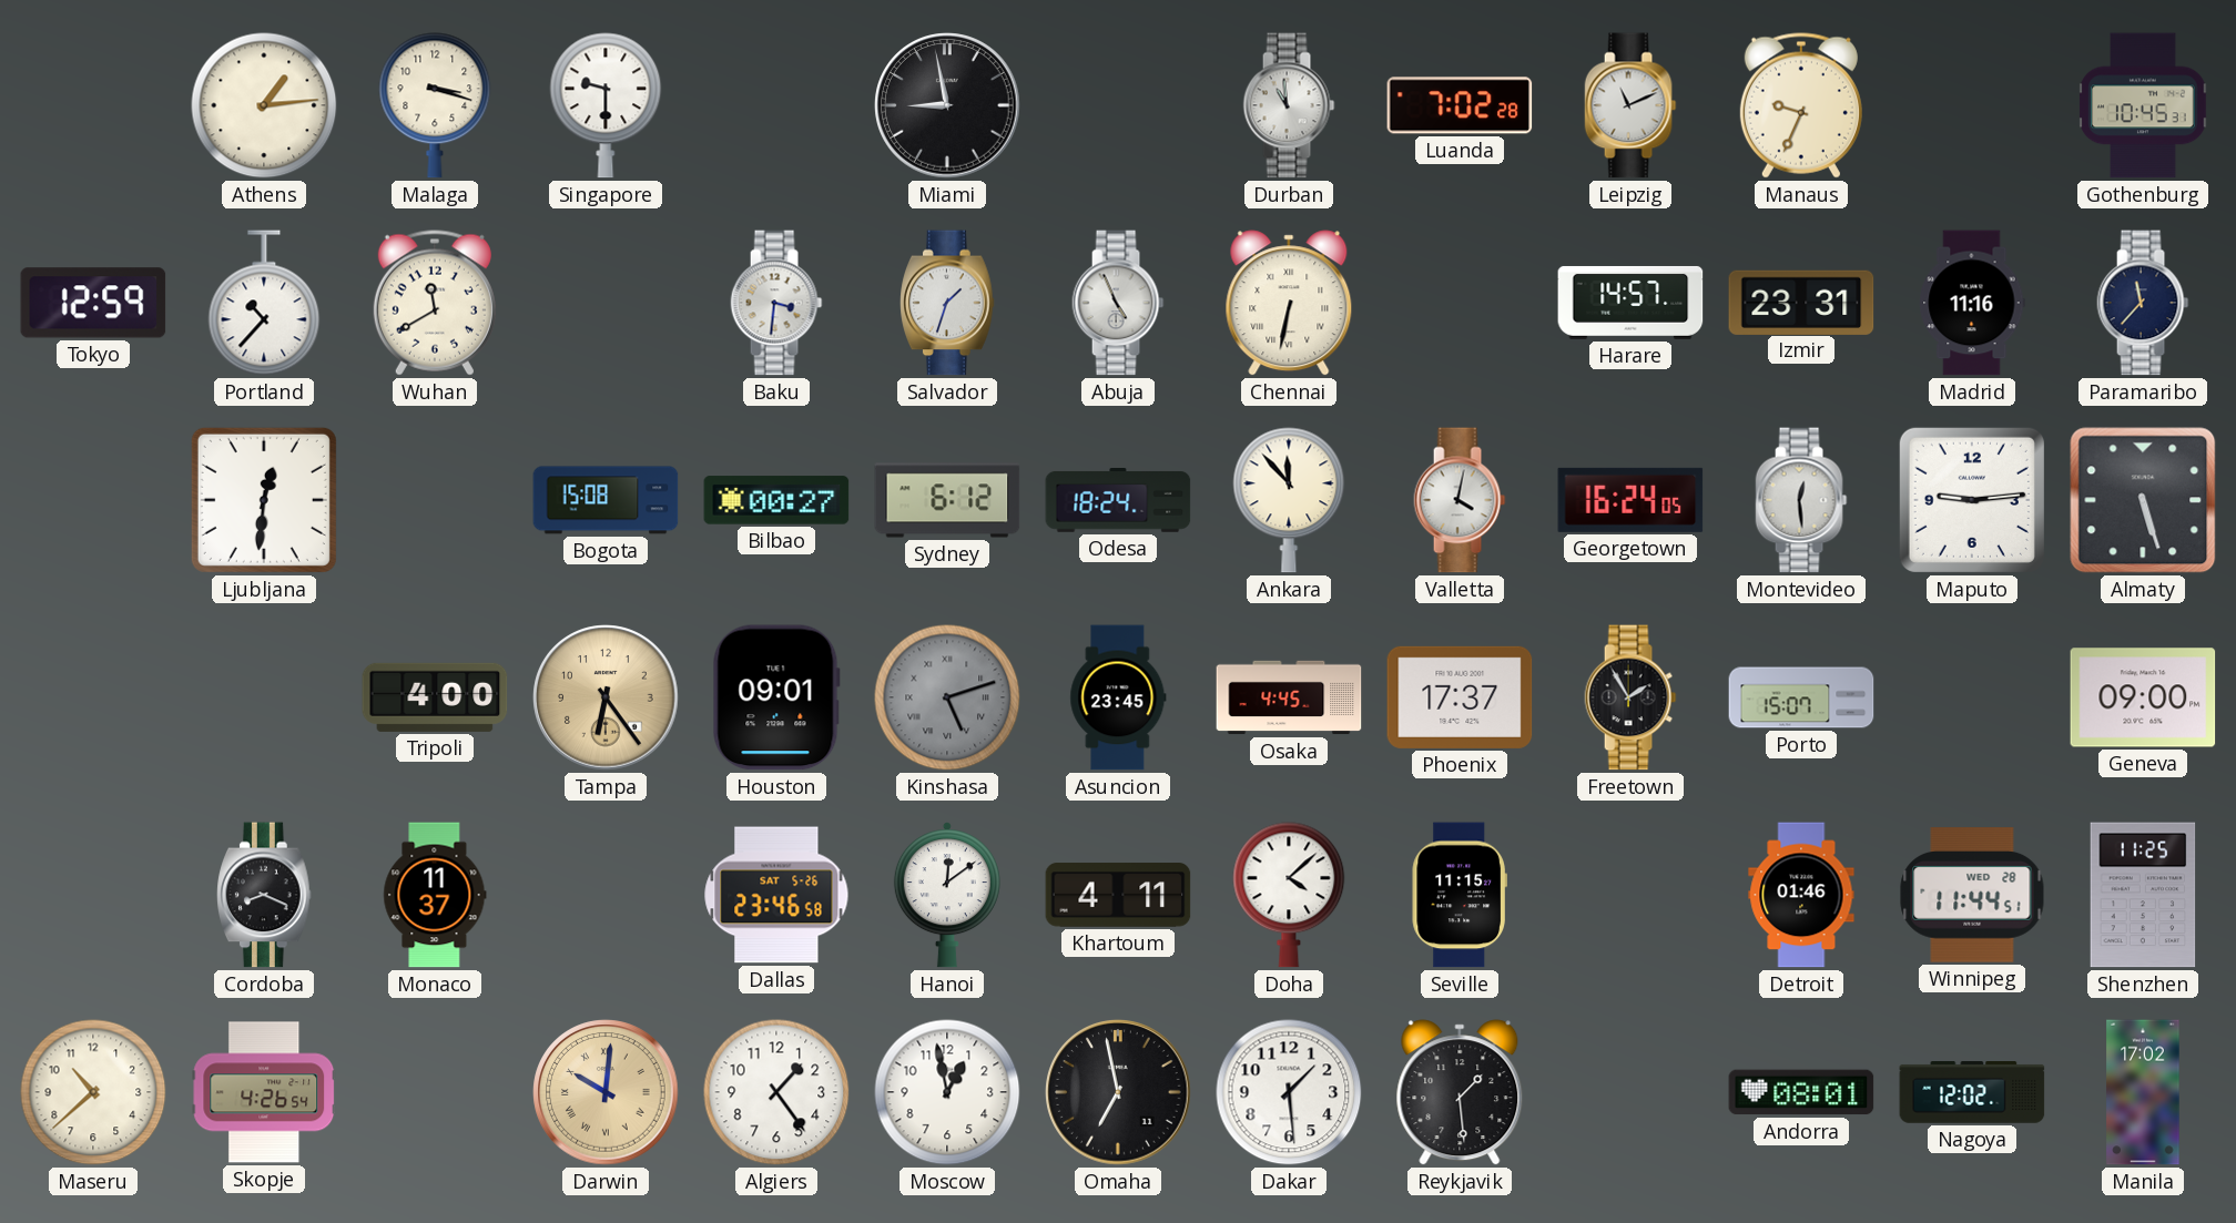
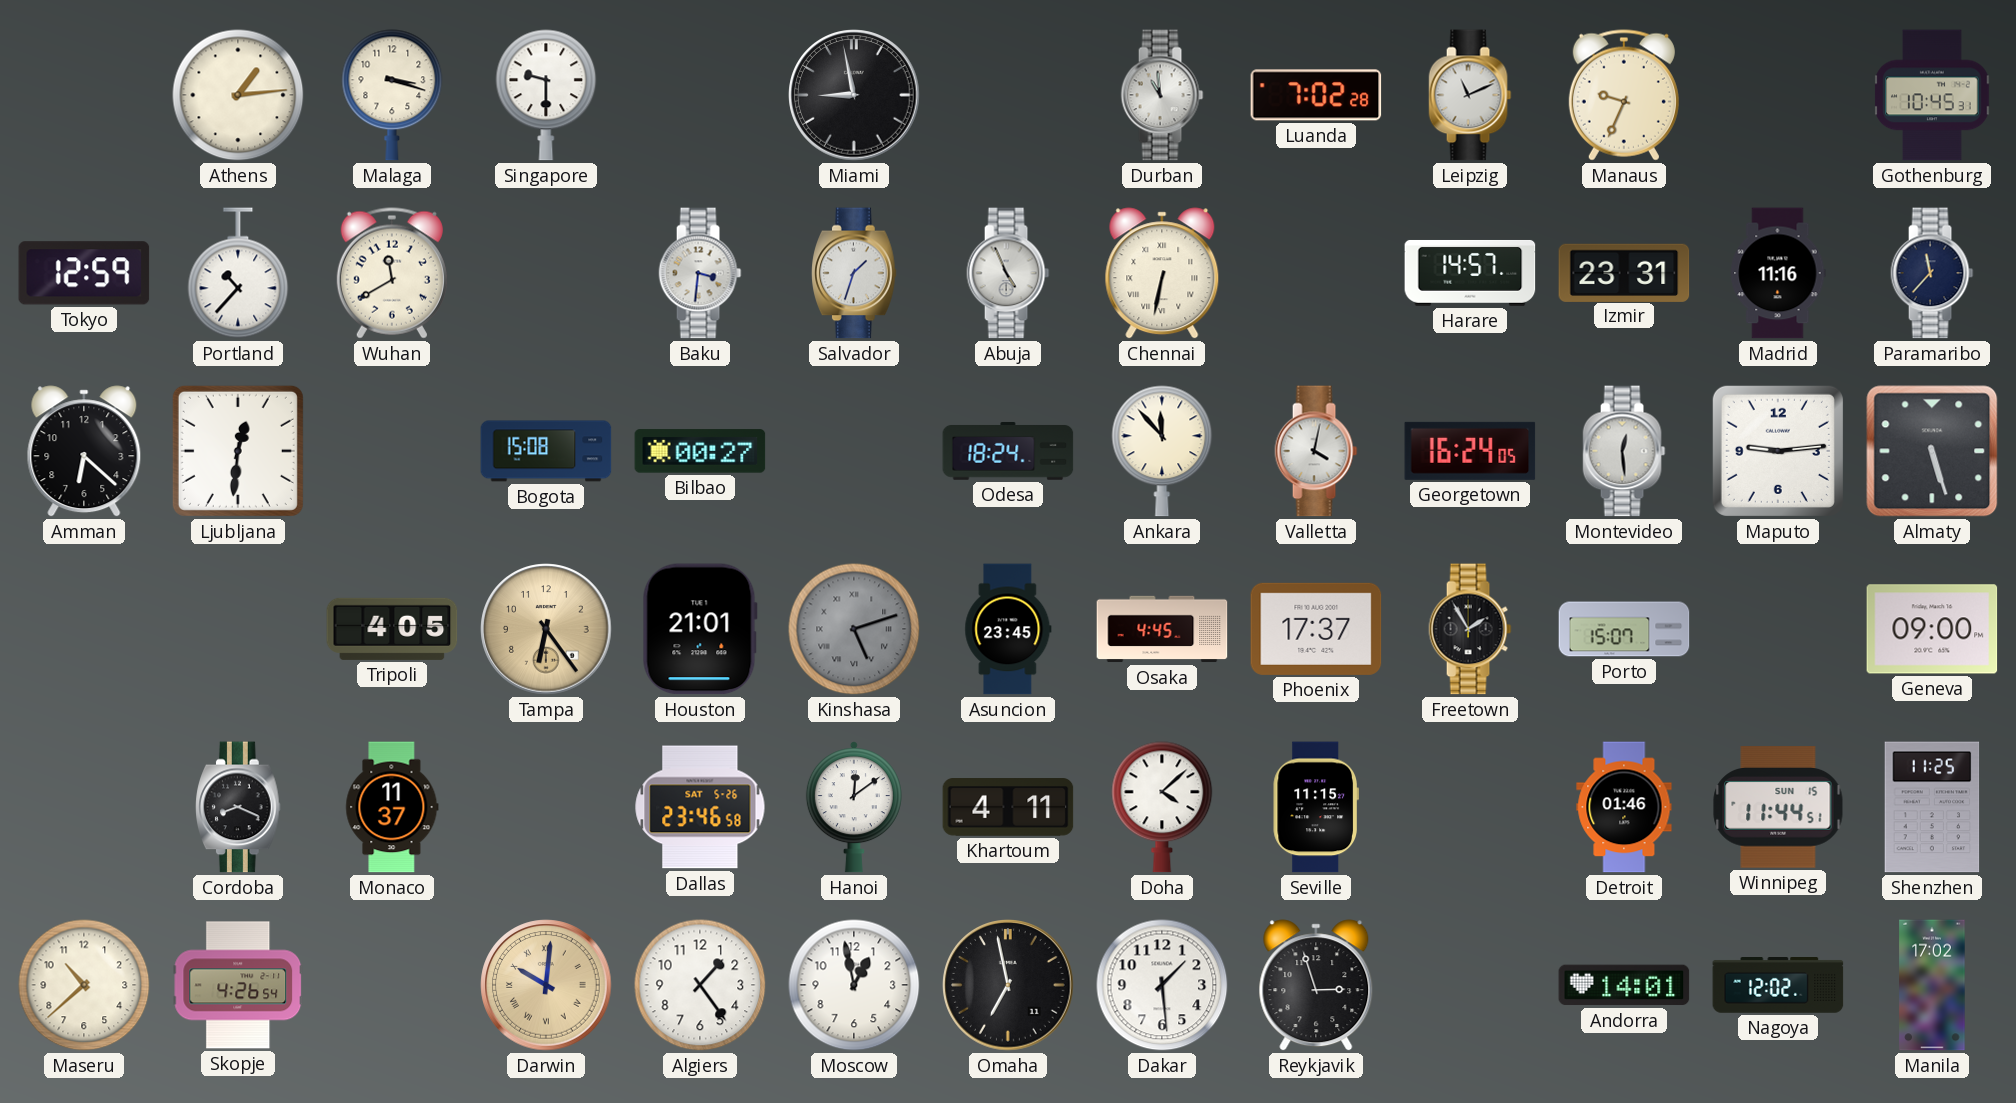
Amman: none -> 6:22
Sydney: 6:12 -> none
Tripoli: 4:00 -> 4:05
Houston: 09:01 -> 21:01
Winnipeg date: WED 28 -> SUN 15
Reykjavik: 1:29 -> 2:57
Andorra: 08:01 -> 14:01
